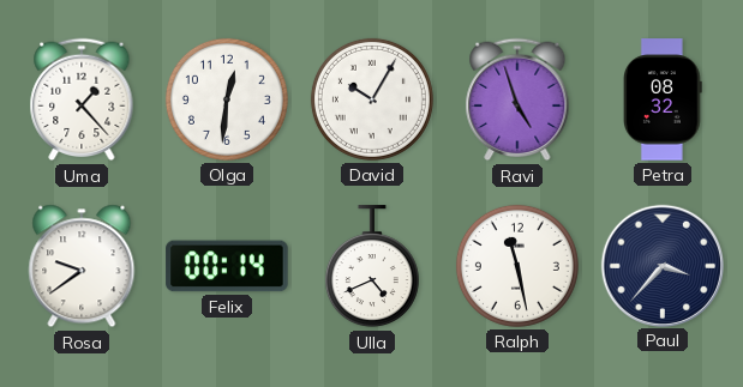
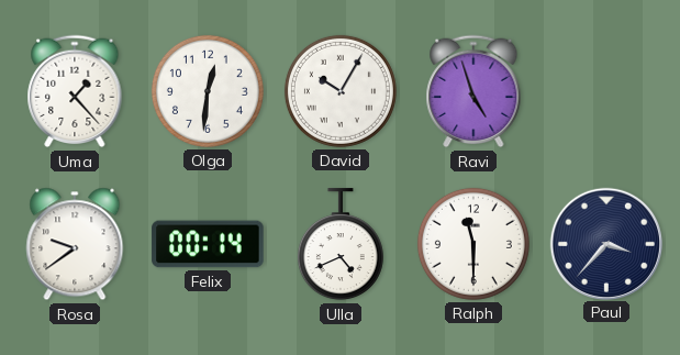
Petra: 08:32 -> none
Ralph: 11:28 -> 11:30
